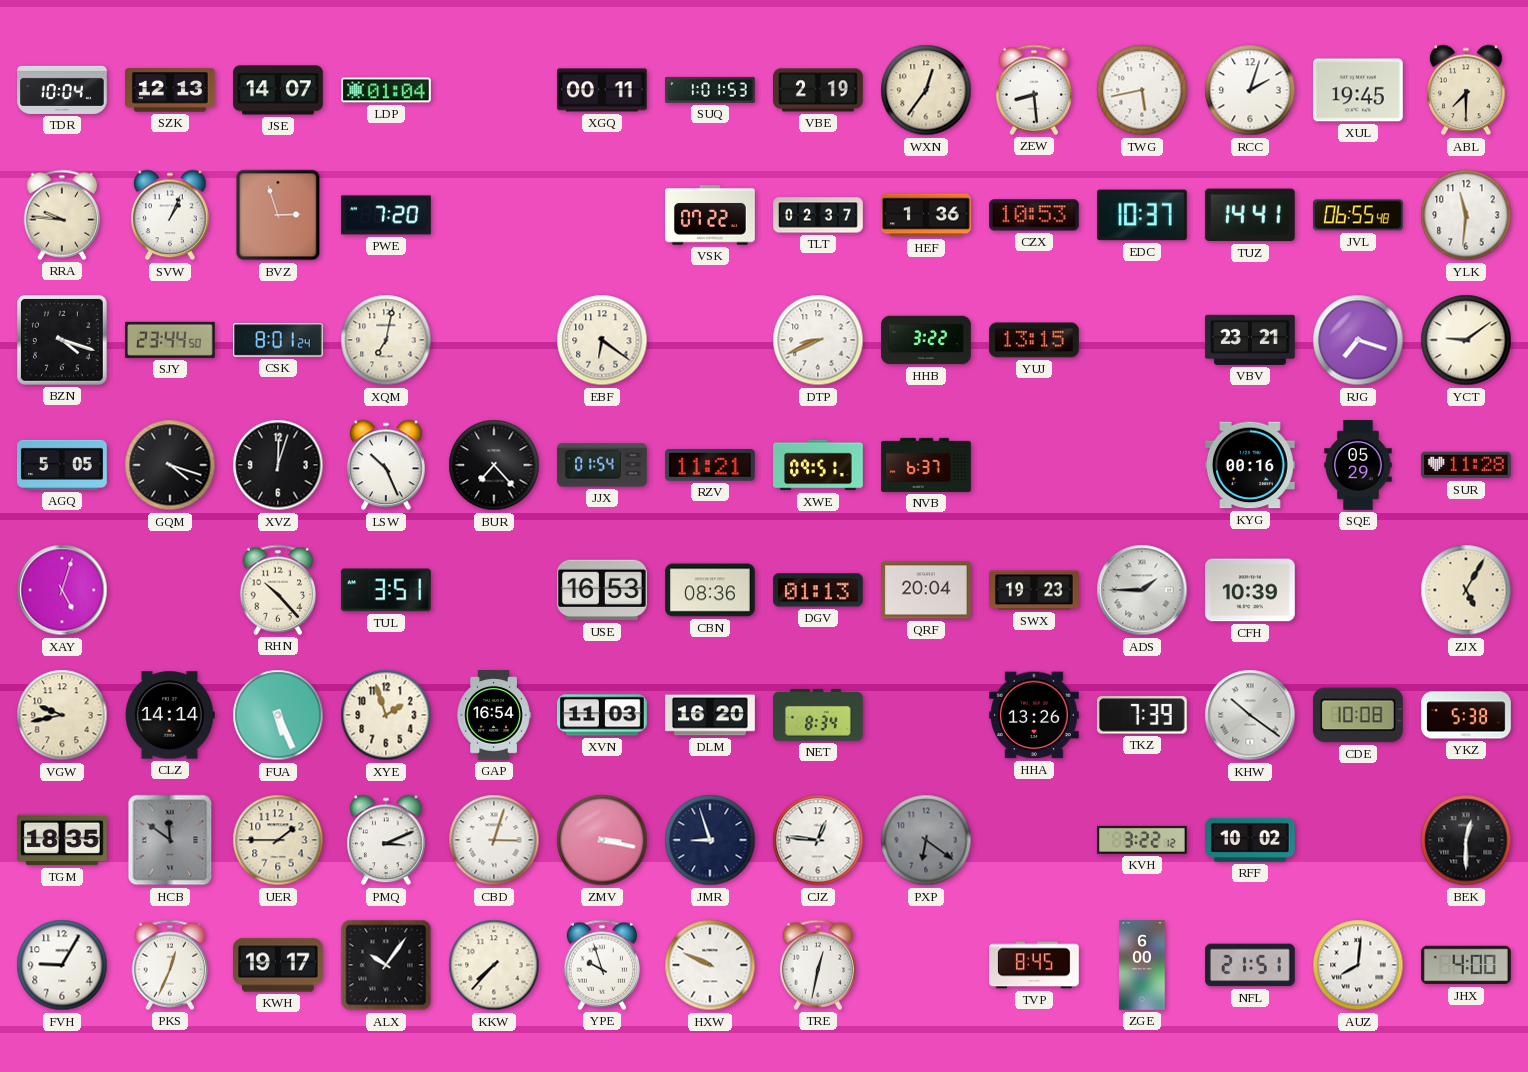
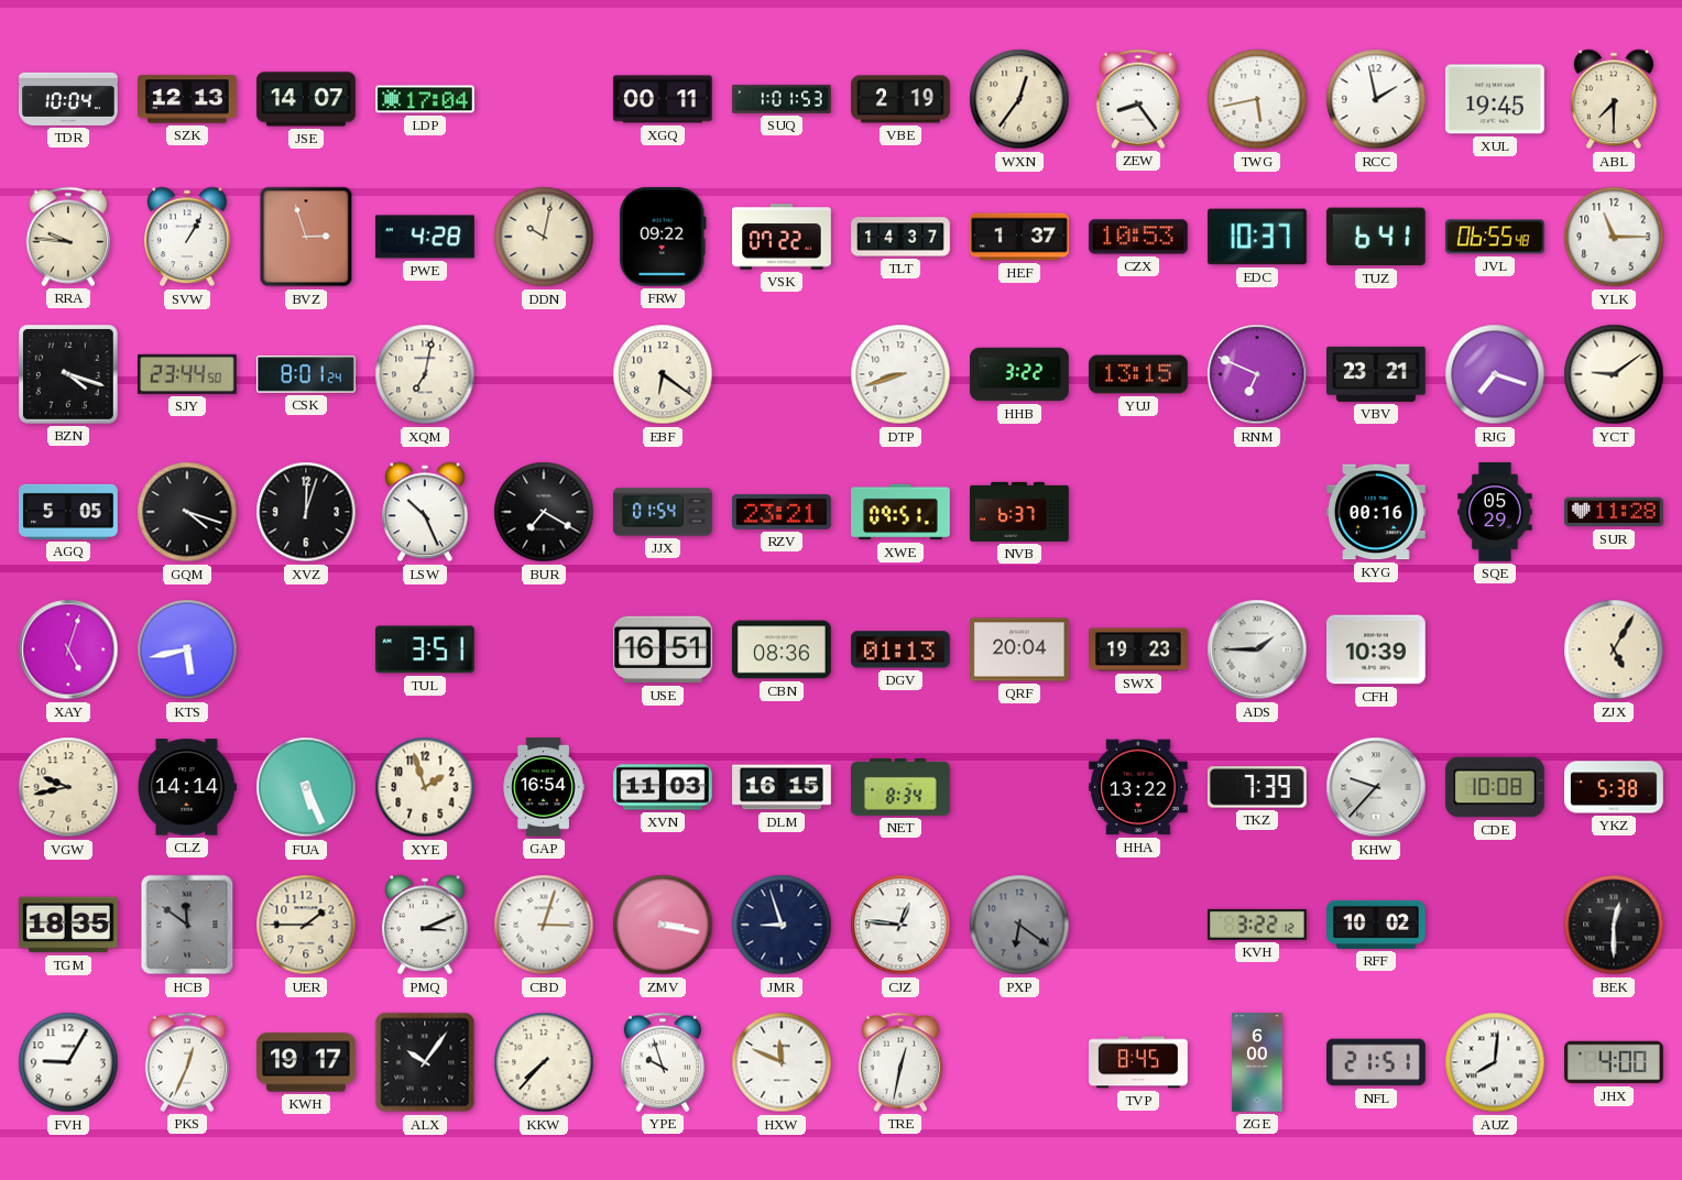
LDP: 01:04 -> 17:04
ZEW: 8:29 -> 8:24
RCC: 2:03 -> 1:58
SVW: 1:04 -> 1:05
PWE: 7:20 -> 4:28
DDN: none -> 10:02
FRW: none -> 09:22
TLT: 02:37 -> 14:37
HEF: 1:36 -> 1:37
TUZ: 14:41 -> 6:41
YLK: 11:31 -> 11:15
DTP: 8:41 -> 8:42
RNM: none -> 6:49
BUR: 7:23 -> 7:20
RZV: 11:21 -> 23:21
KTS: none -> 5:43
RHN: 10:23 -> none
USE: 16:53 -> 16:51
DLM: 16:20 -> 16:15
HHA: 13:26 -> 13:22
KHW: 10:21 -> 9:37
HXW: 9:49 -> 11:49
